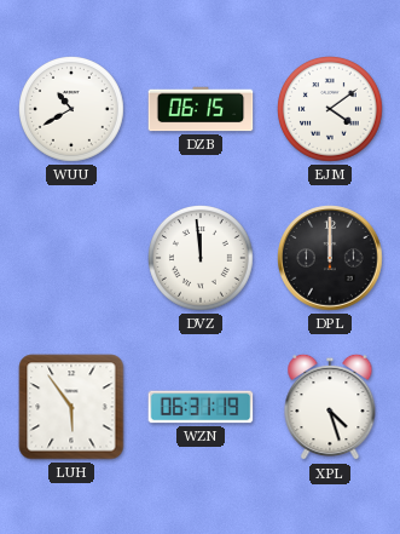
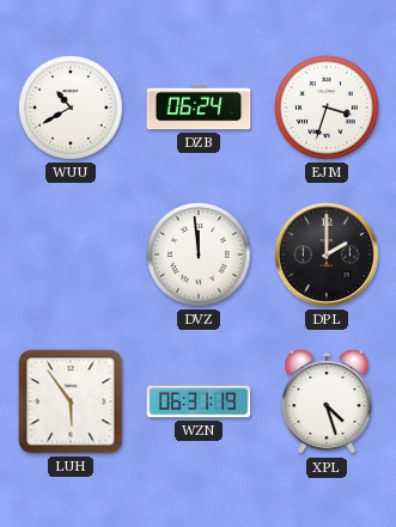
DZB: 06:15 -> 06:24
EJM: 4:09 -> 3:33
DPL: 12:00 -> 2:00
